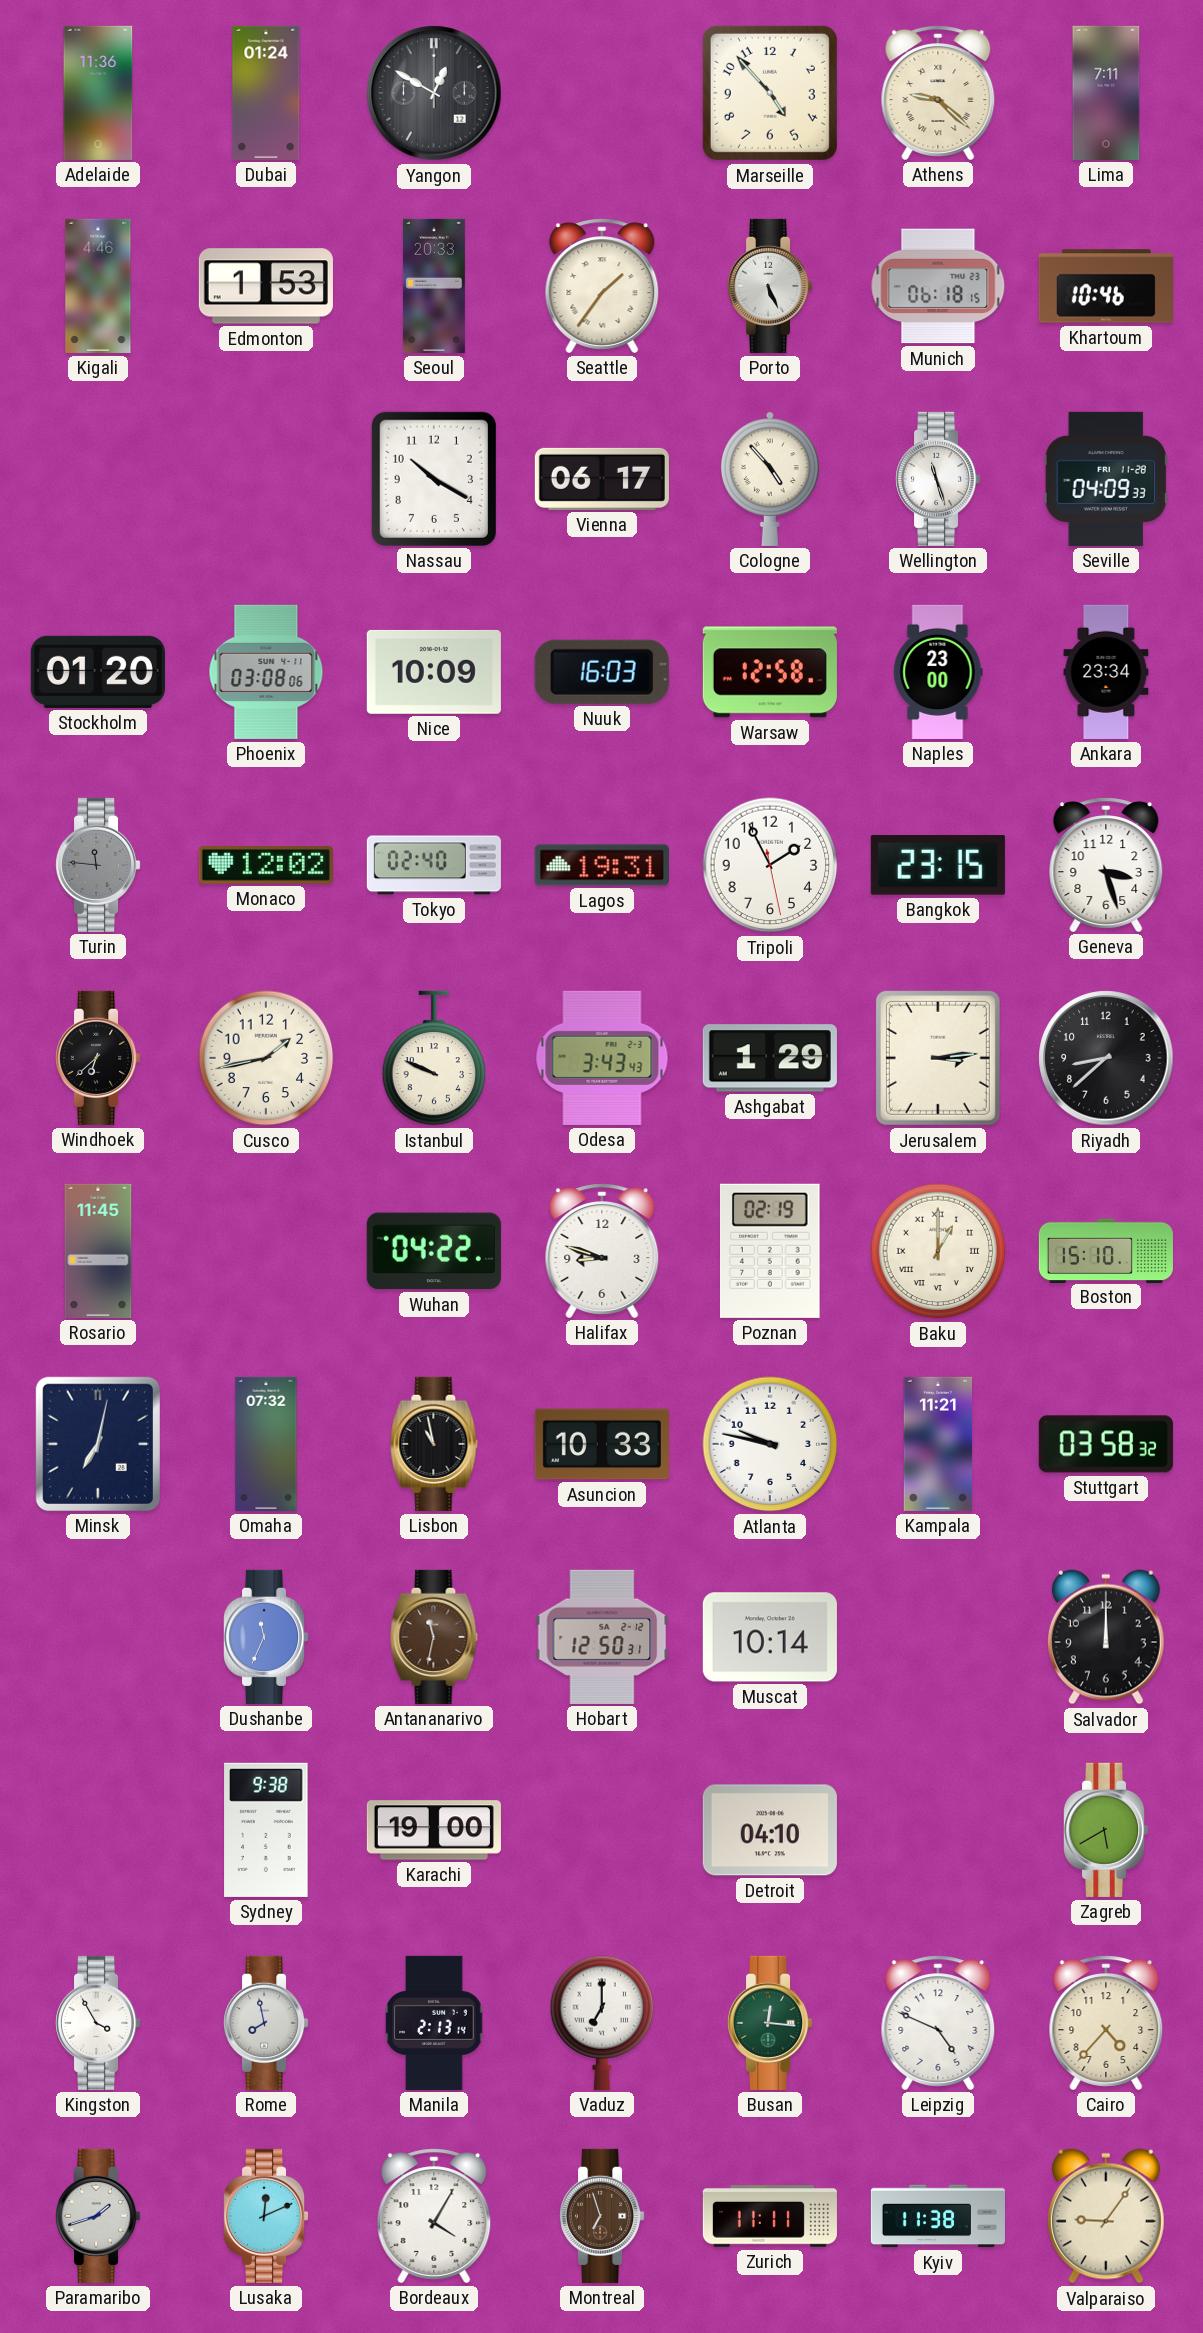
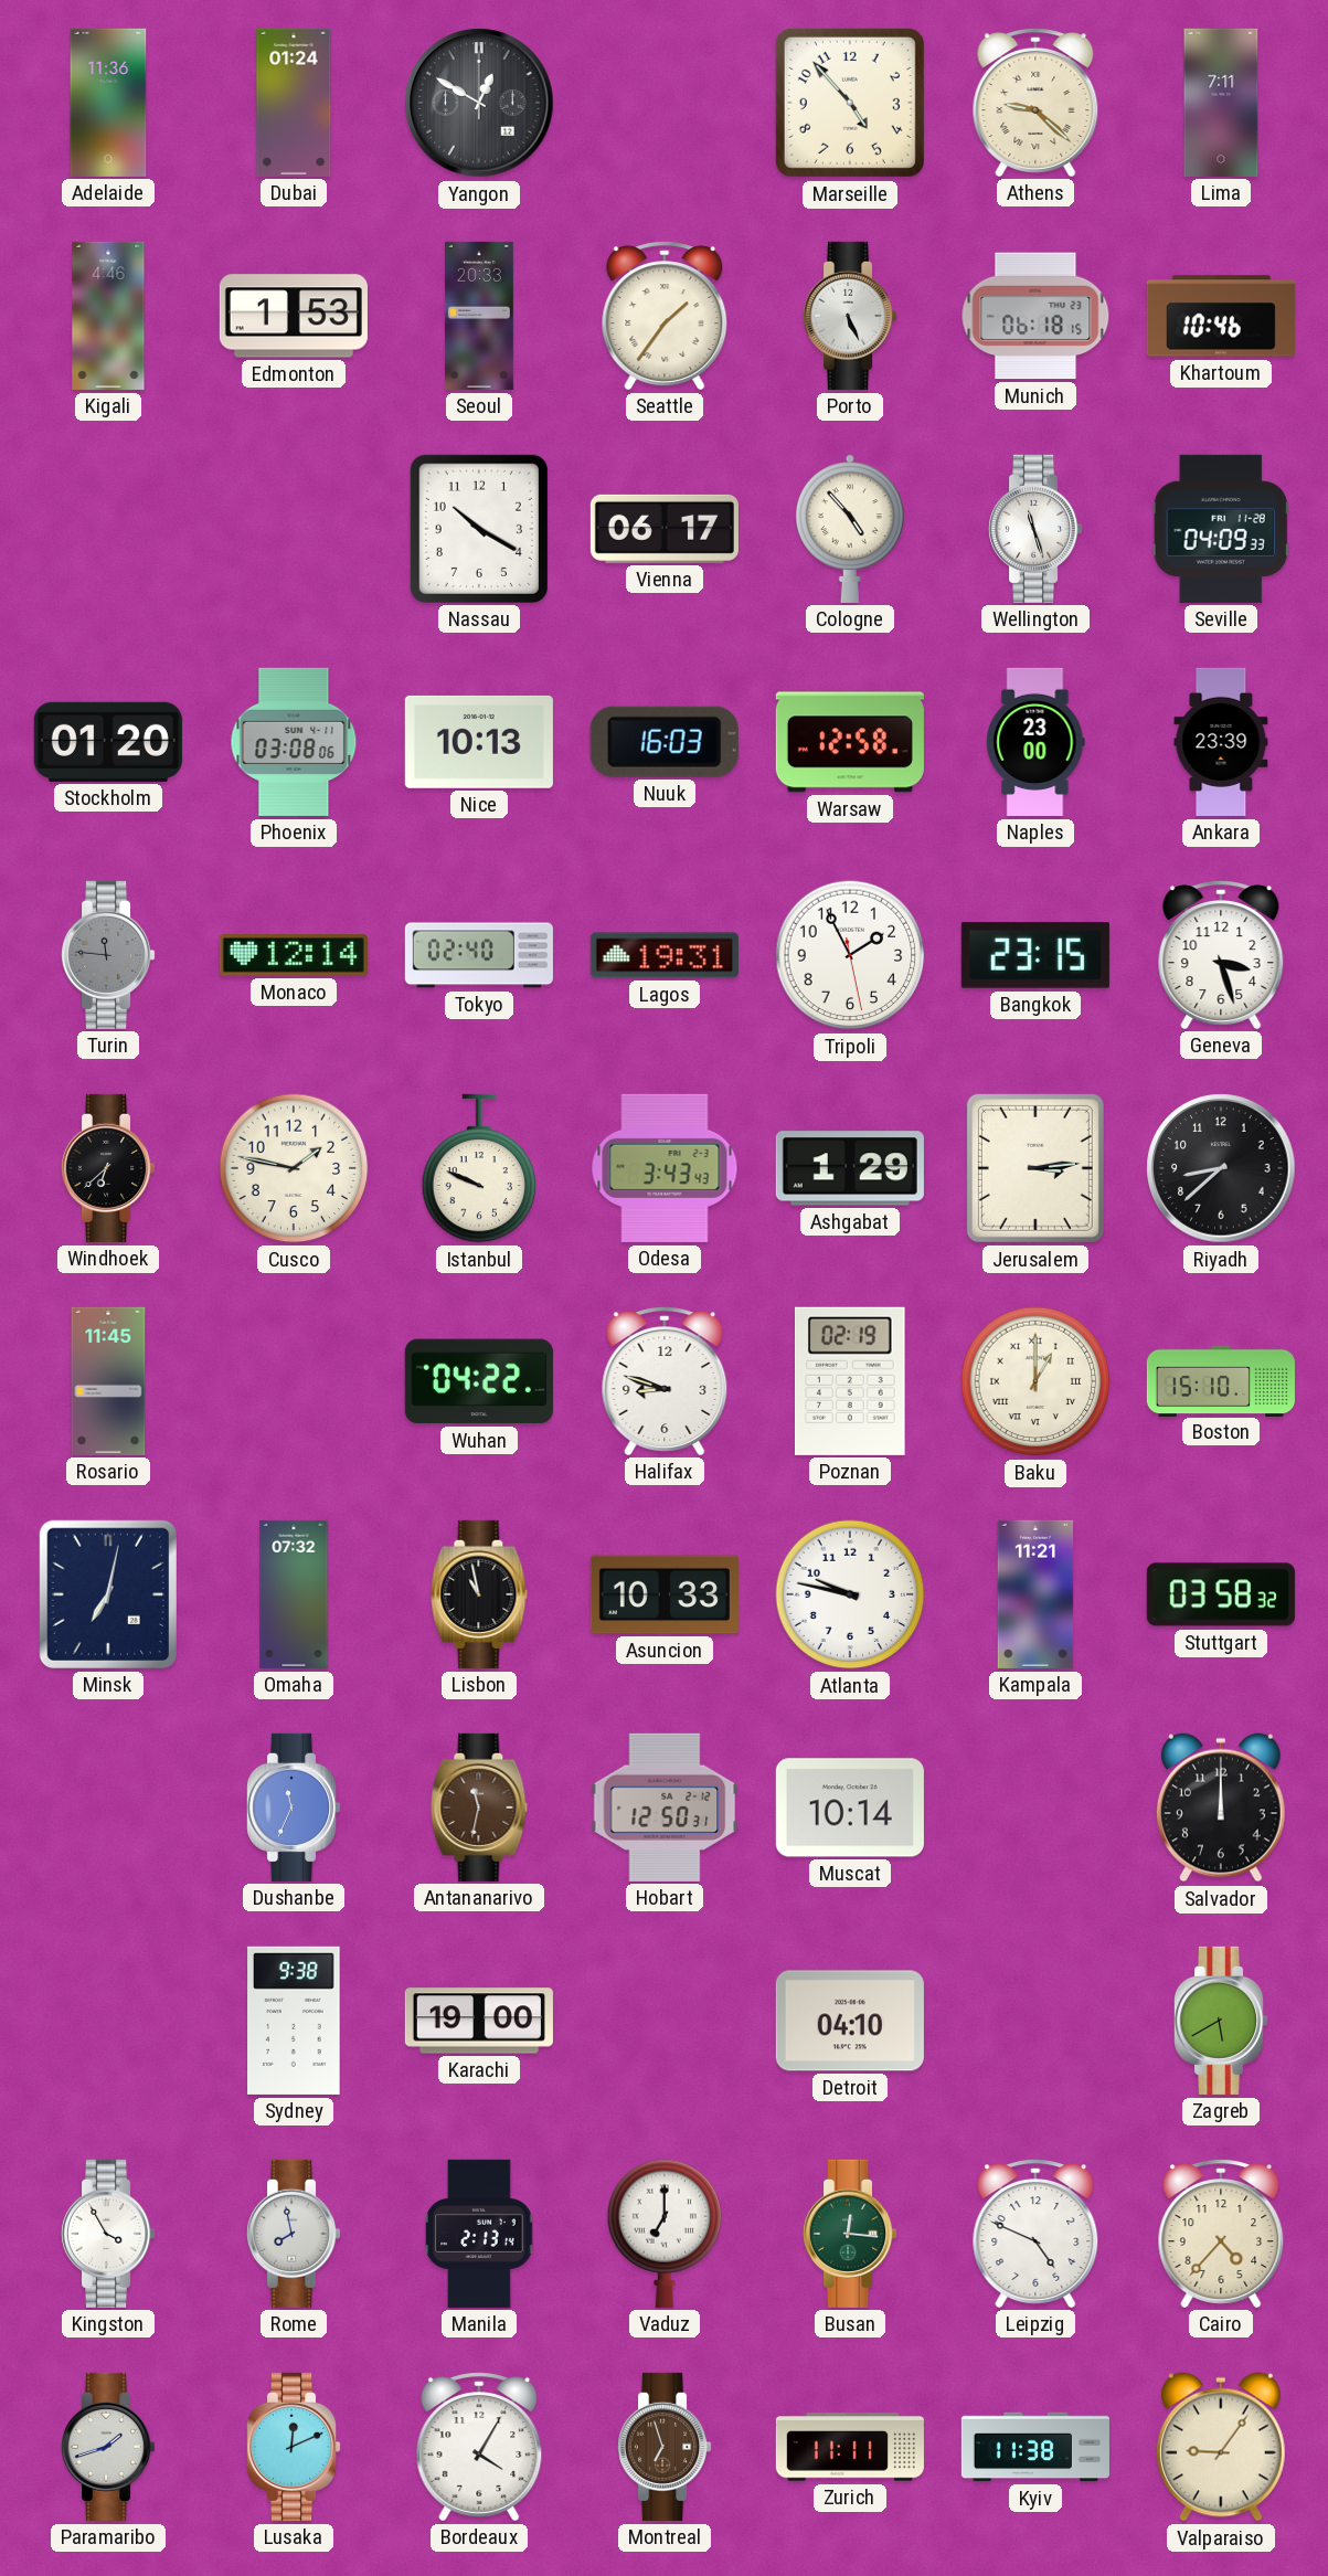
Nice: 10:09 -> 10:13
Ankara: 23:34 -> 23:39
Monaco: 12:02 -> 12:14
Cusco: 1:43 -> 1:47
